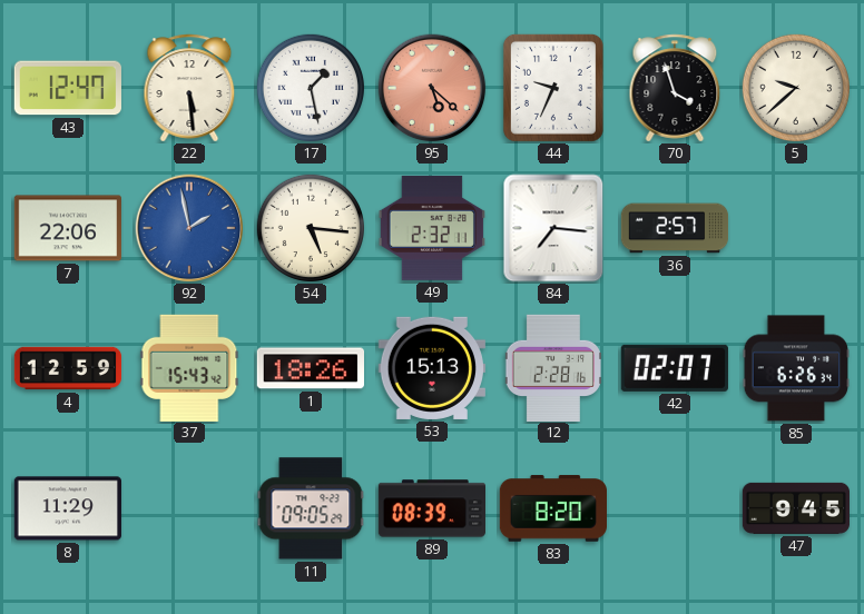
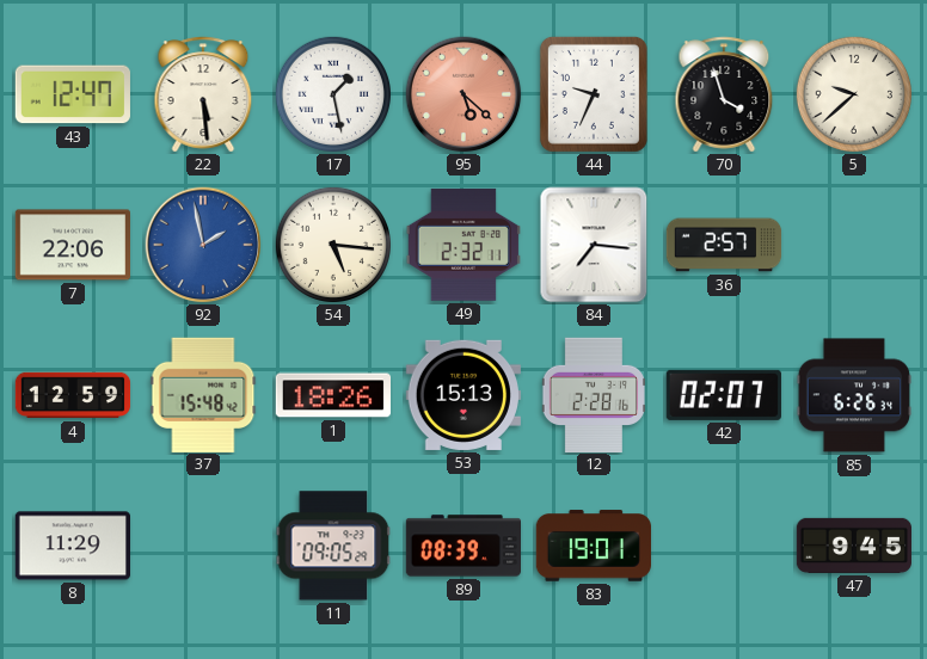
37: 15:43 -> 15:48
83: 8:20 -> 19:01
